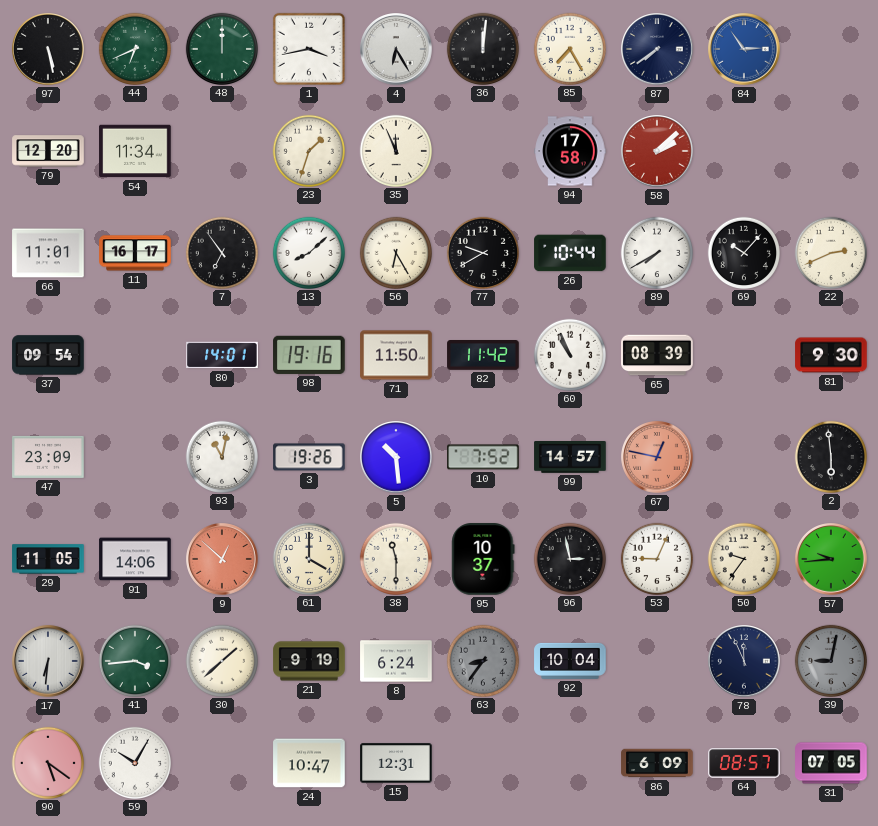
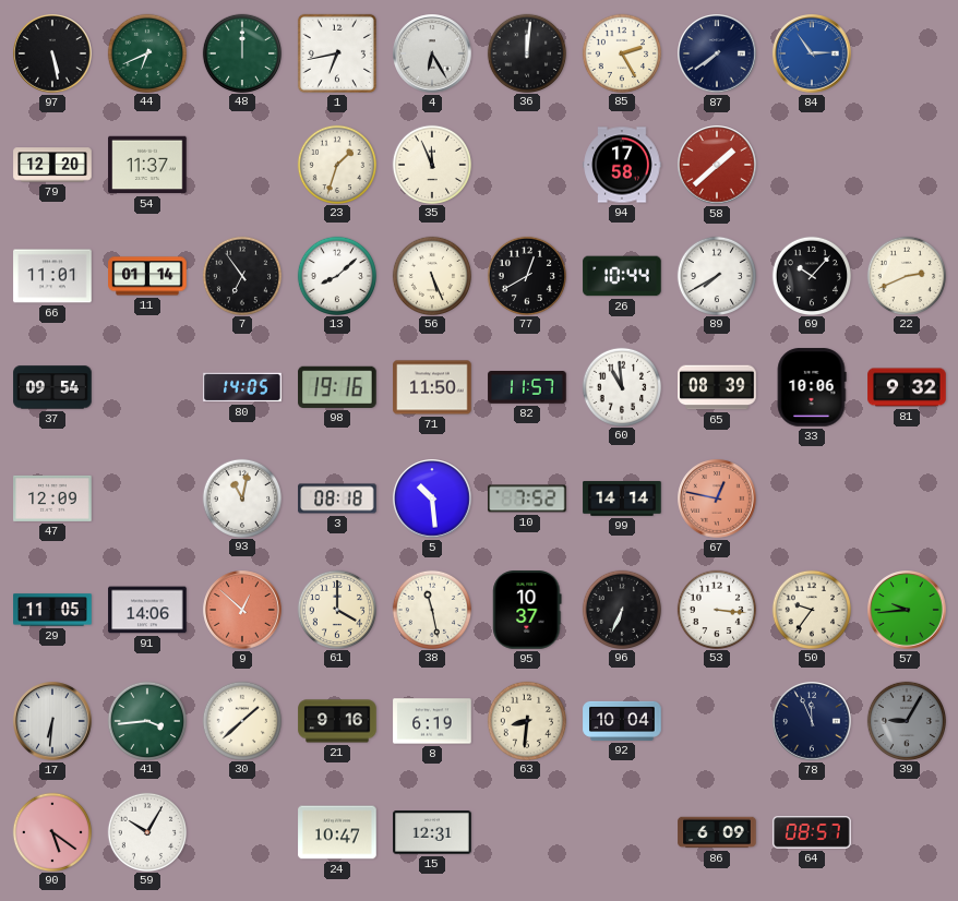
1: 3:43 -> 6:43
85: 7:25 -> 2:25
54: 11:34 -> 11:37
58: 2:08 -> 1:38
11: 16:17 -> 01:14
56: 6:25 -> 5:26
77: 9:40 -> 12:40
80: 14:01 -> 14:05
82: 11:42 -> 11:57
60: 10:56 -> 10:59
33: none -> 10:06
81: 9:30 -> 9:32
47: 23:09 -> 12:09
3: 19:26 -> 08:18
99: 14:57 -> 14:14
2: 5:59 -> none
38: 11:30 -> 11:28
96: 2:58 -> 6:34
53: 9:04 -> 3:16
21: 9:19 -> 9:16
8: 6:24 -> 6:19
63: 8:36 -> 8:31
63 dial: grey -> cream
39: 9:02 -> 9:05
31: 07:05 -> none
